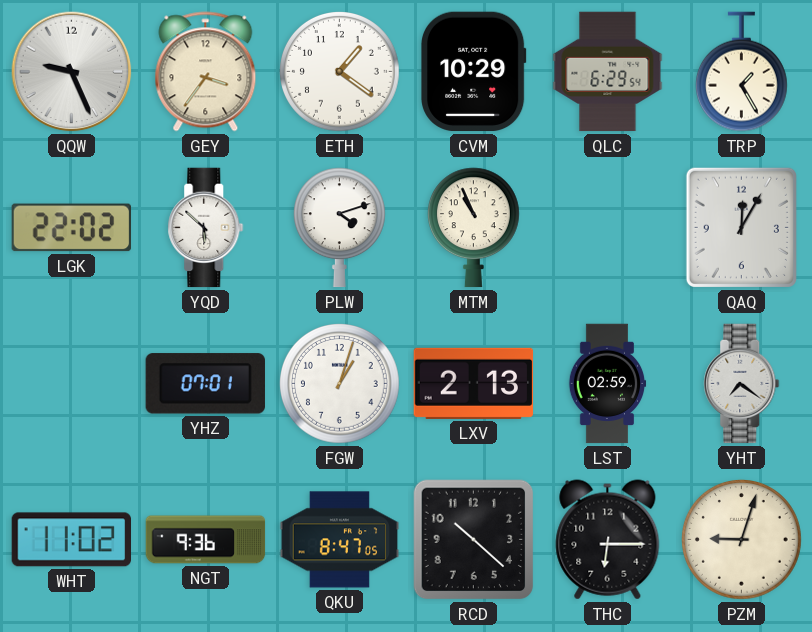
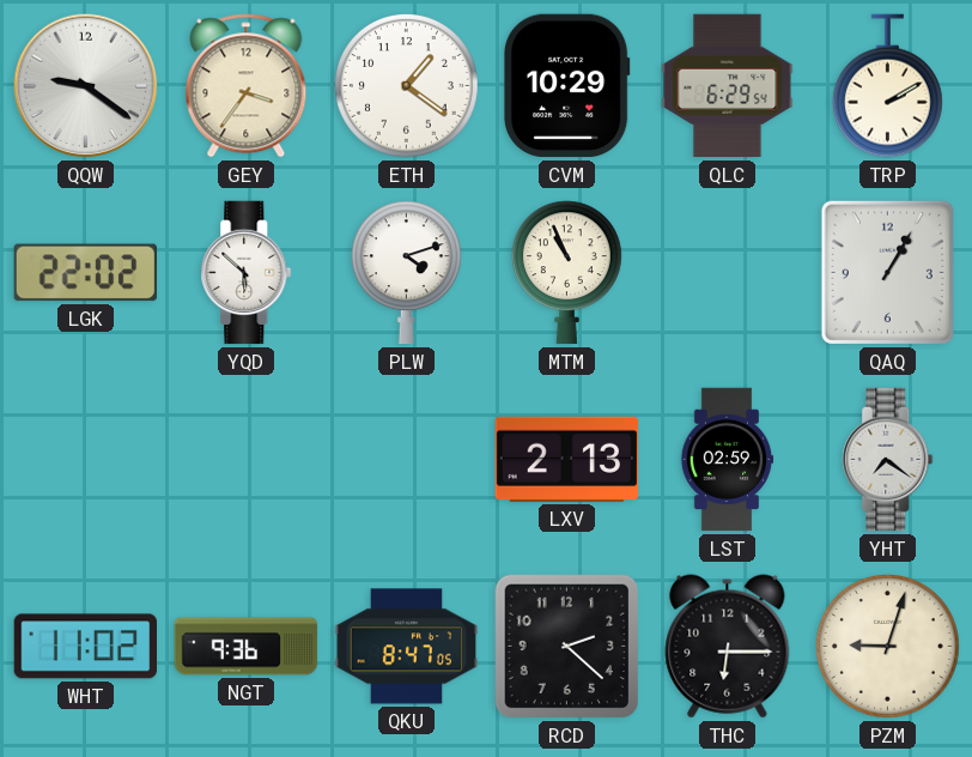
QQW: 9:26 -> 9:21
TRP: 1:25 -> 2:10
QAQ: 12:05 -> 1:05
YHZ: 07:01 -> none
FGW: 1:03 -> none
RCD: 10:22 -> 2:22
